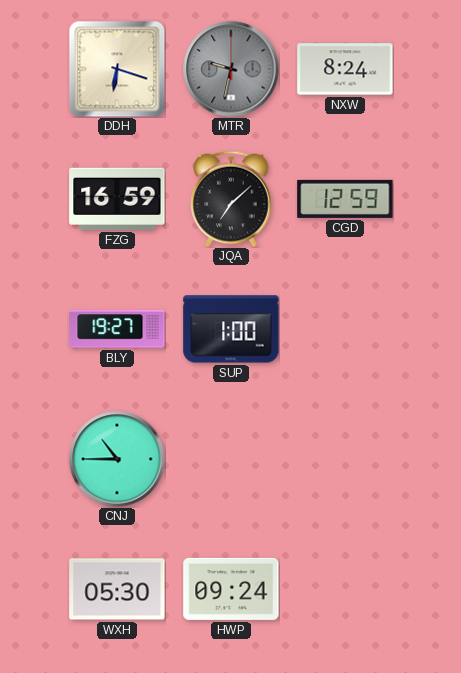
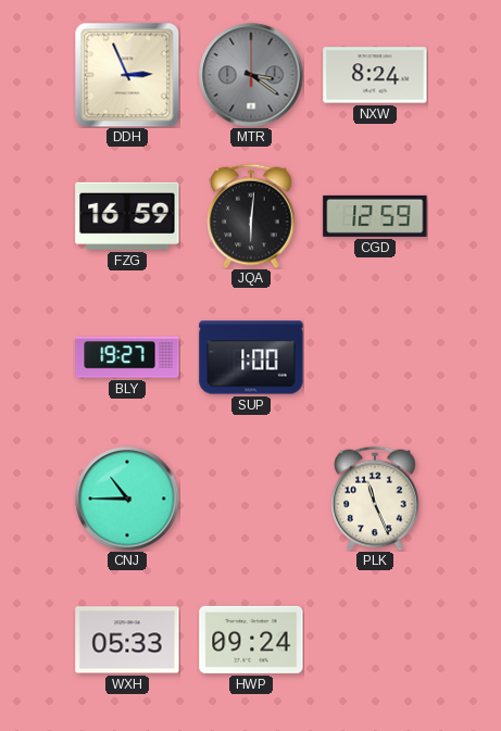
DDH: 6:18 -> 2:56
MTR: 9:32 -> 3:21
JQA: 7:08 -> 6:01
PLK: none -> 11:26
WXH: 05:30 -> 05:33
